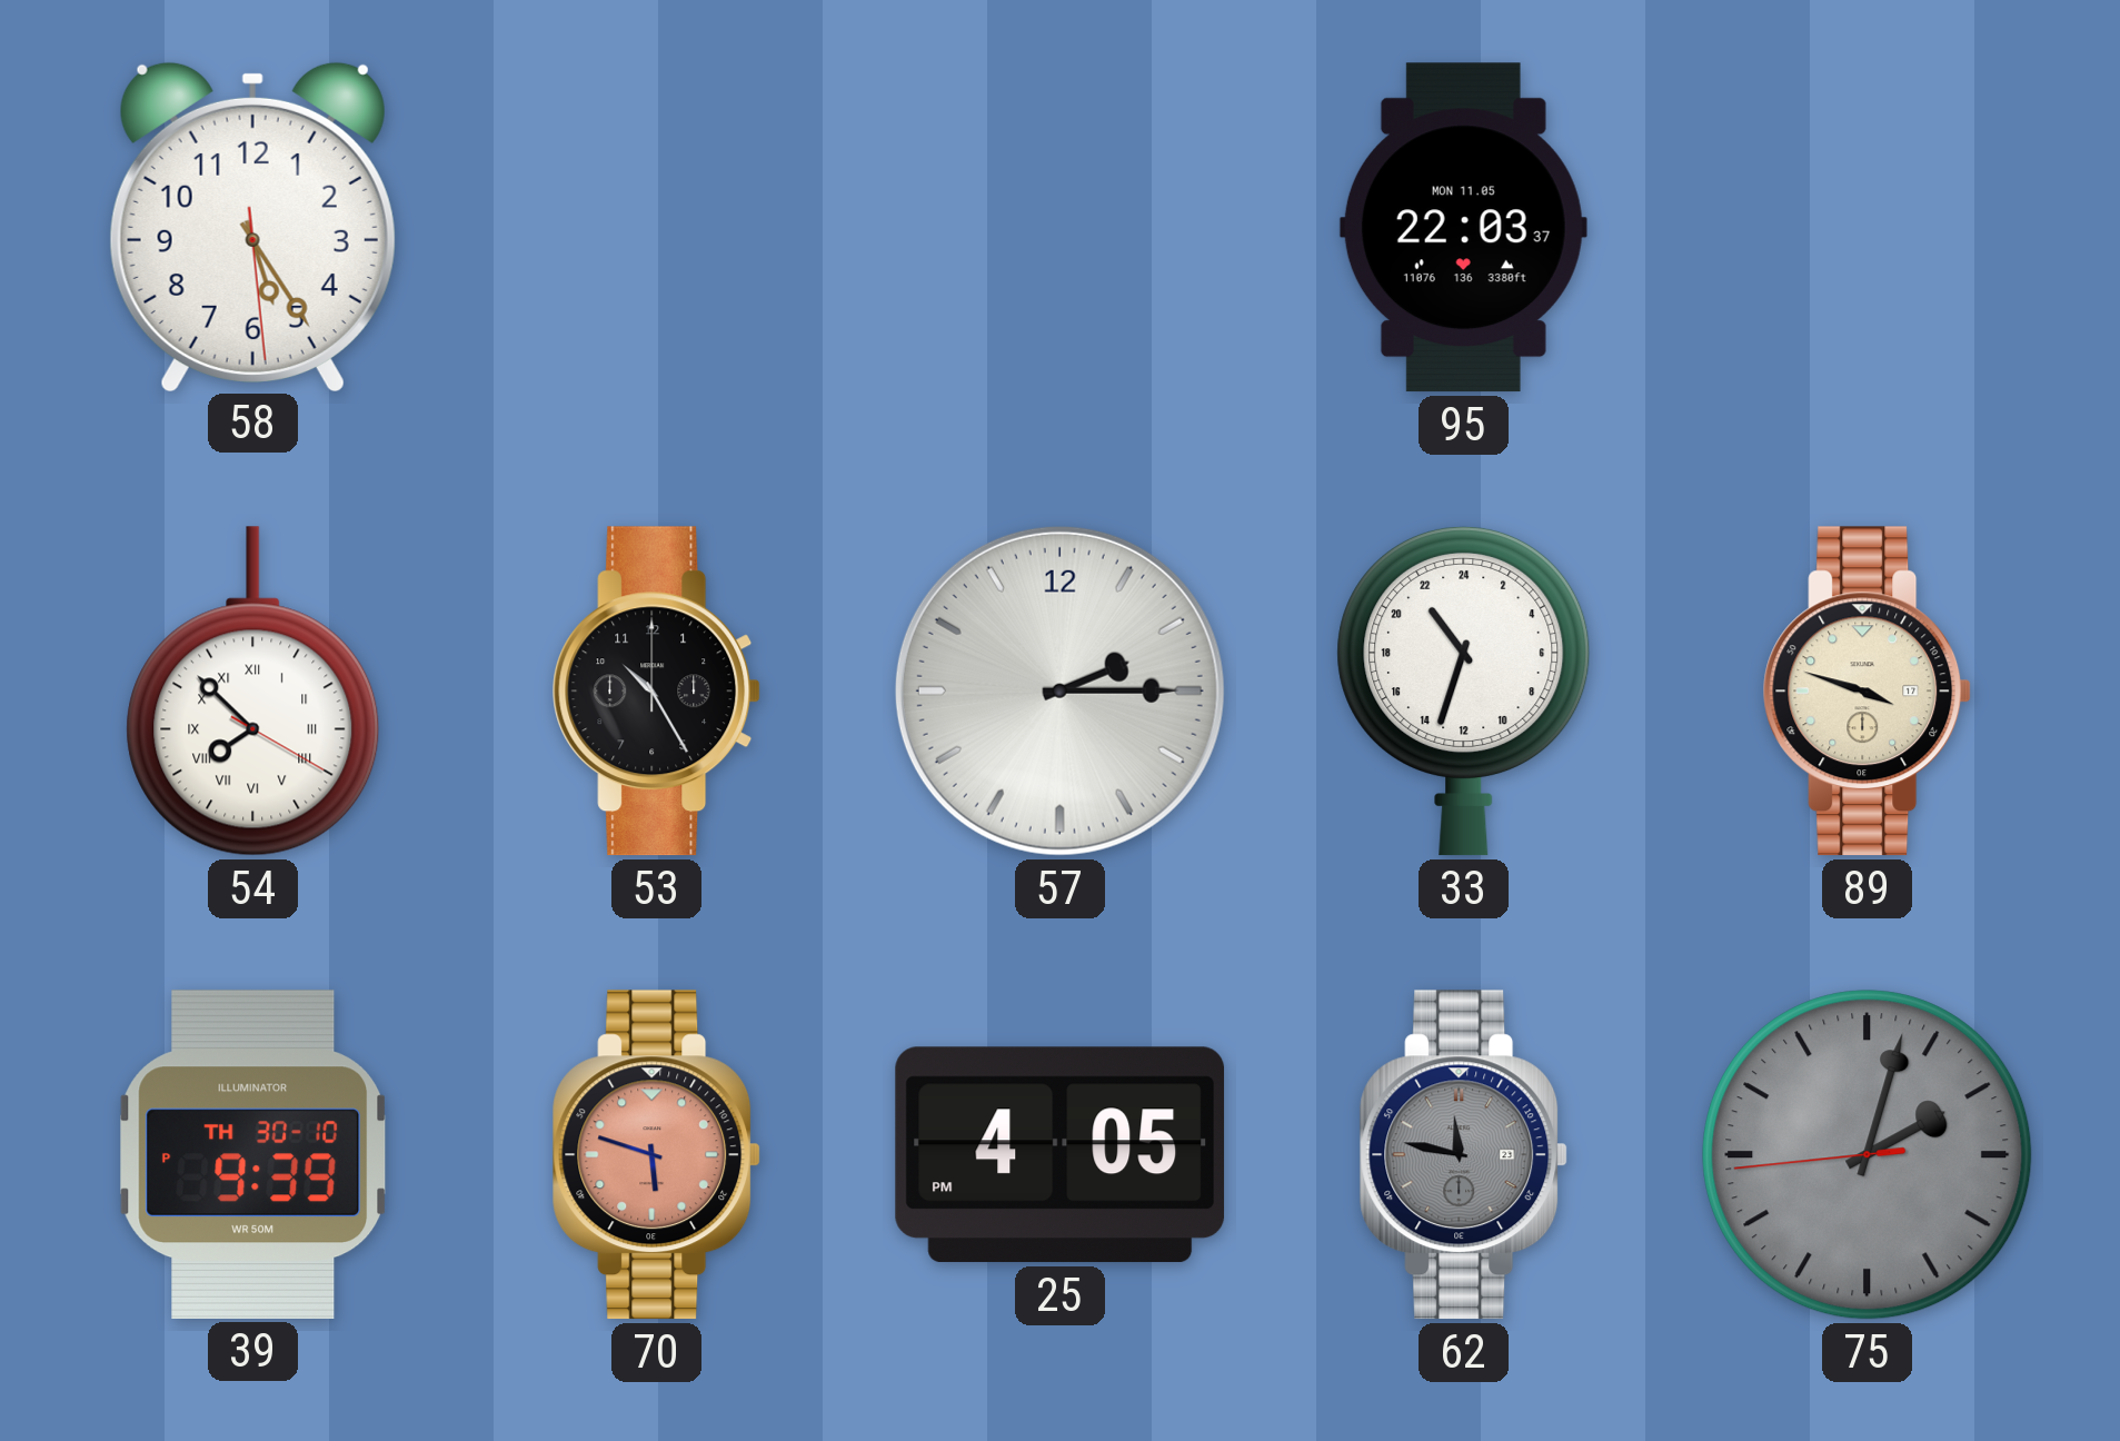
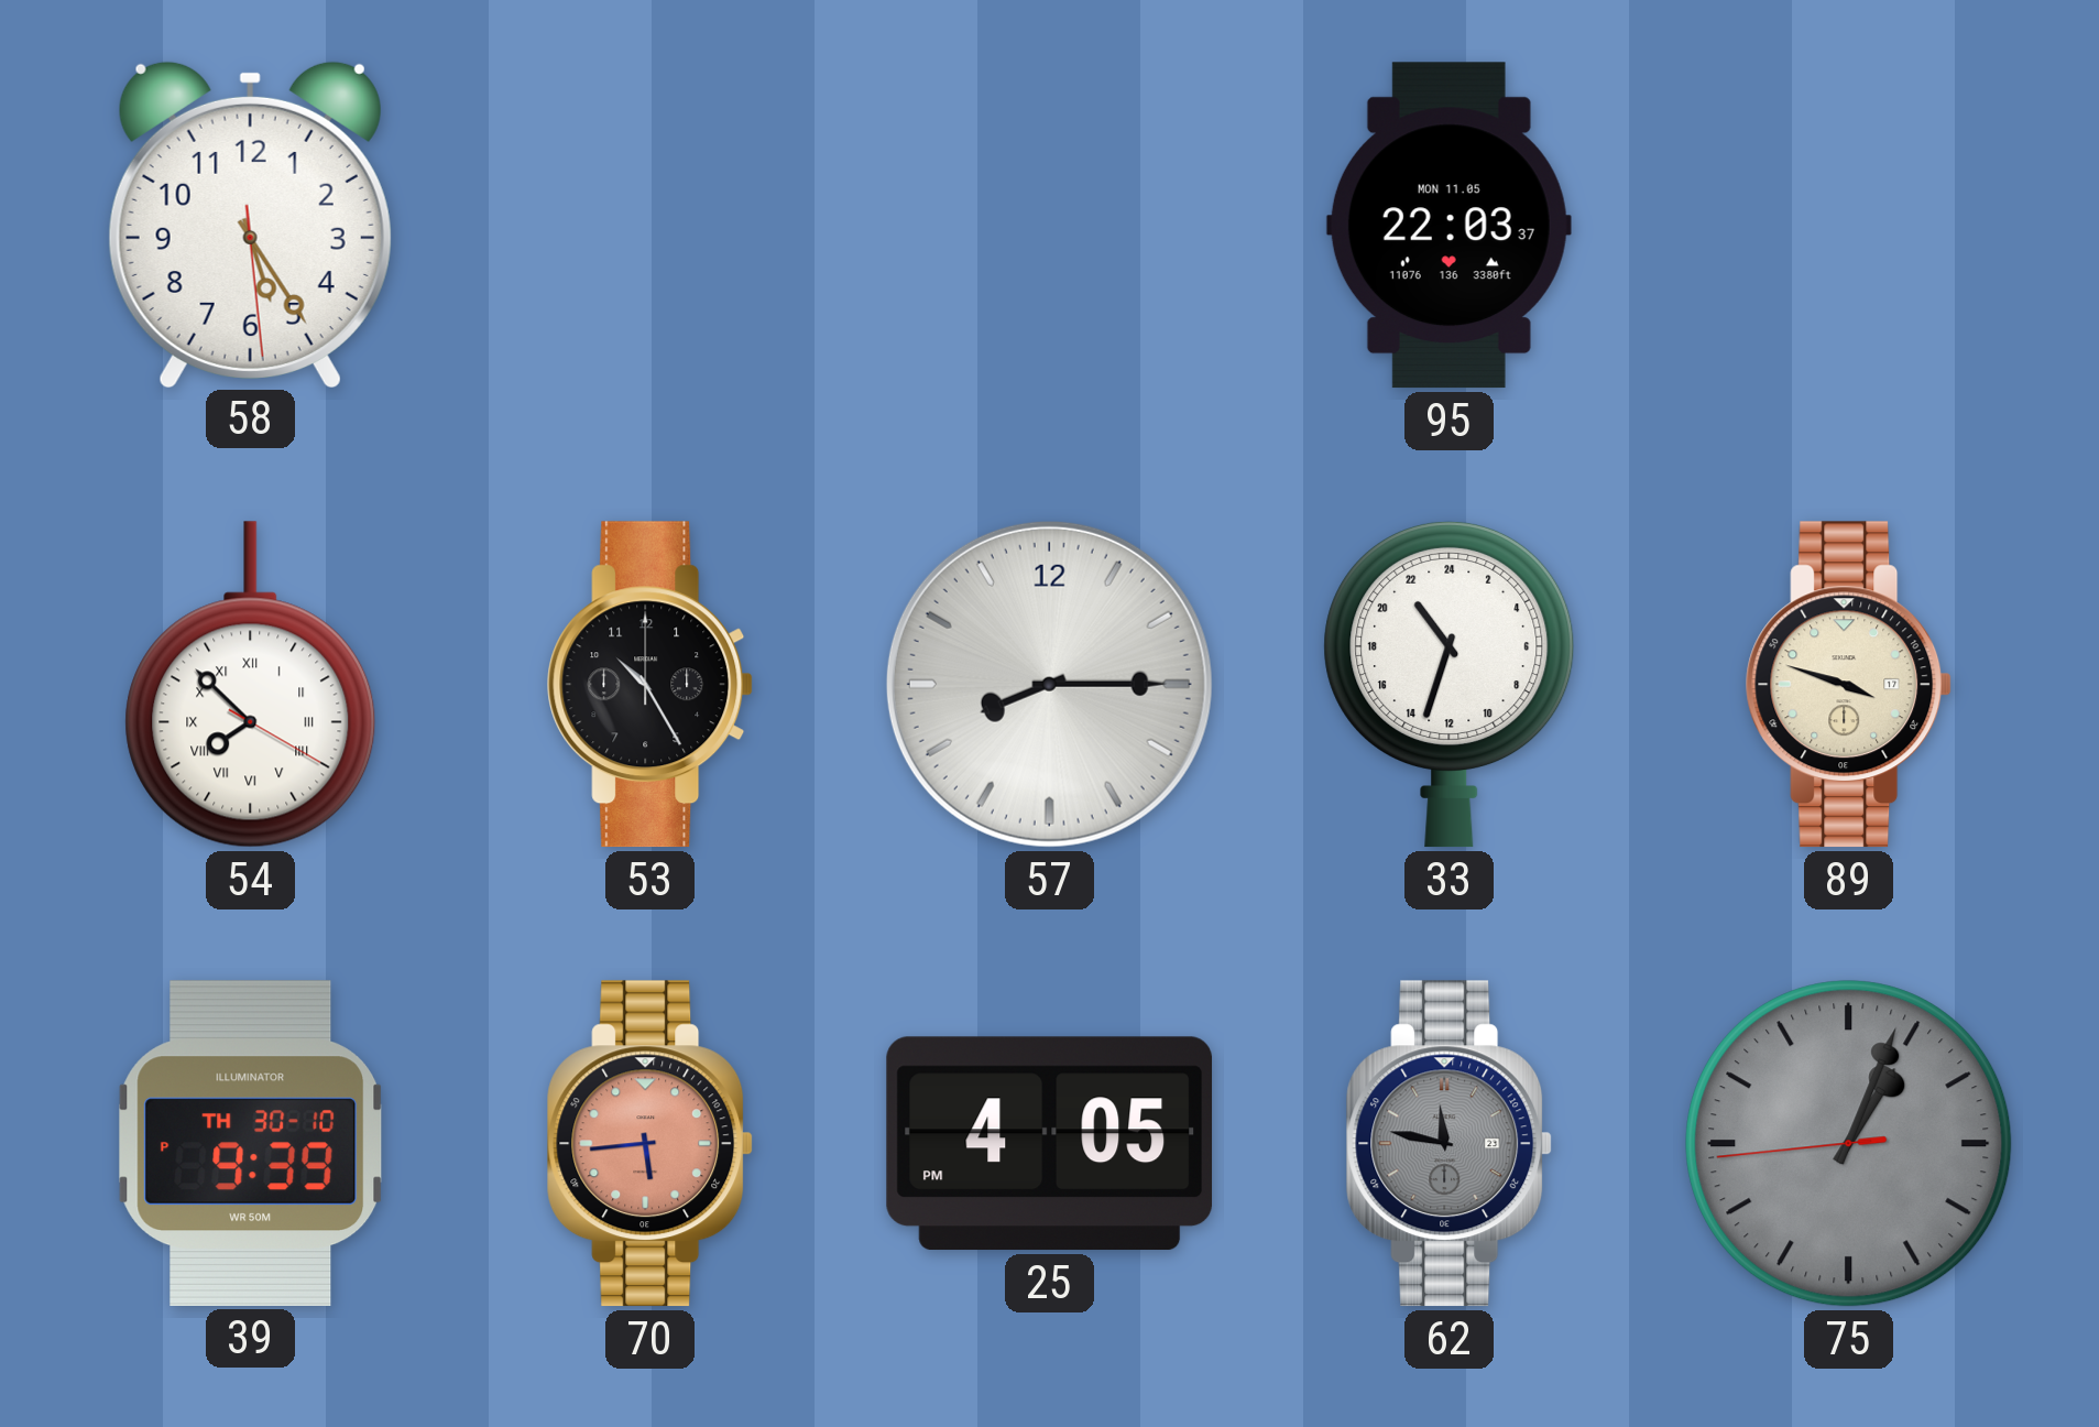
57: 2:15 -> 8:15
70: 5:48 -> 5:44
75: 2:02 -> 1:03
